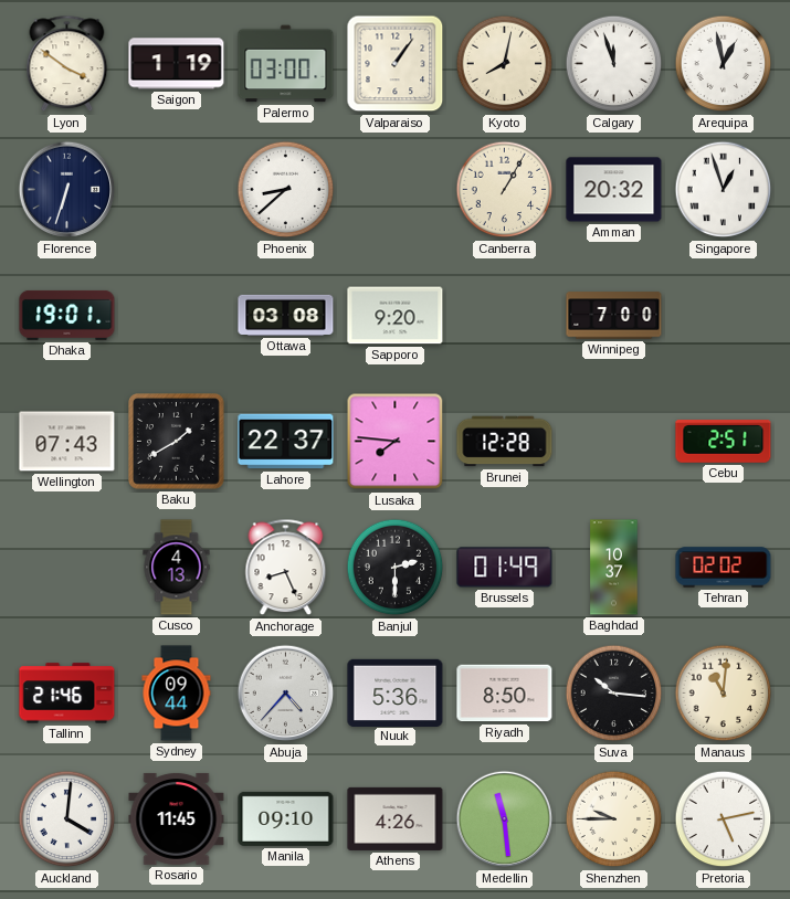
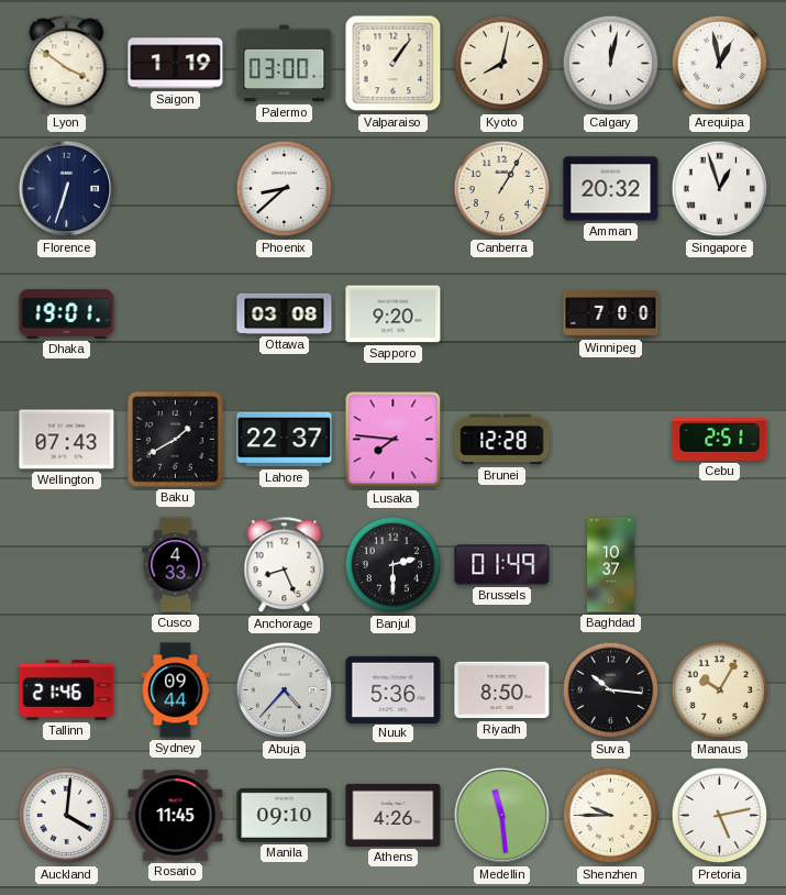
Calgary: 11:57 -> 12:02
Cusco: 4:13 -> 4:33
Tehran: 02:02 -> none
Manaus: 11:01 -> 10:05
